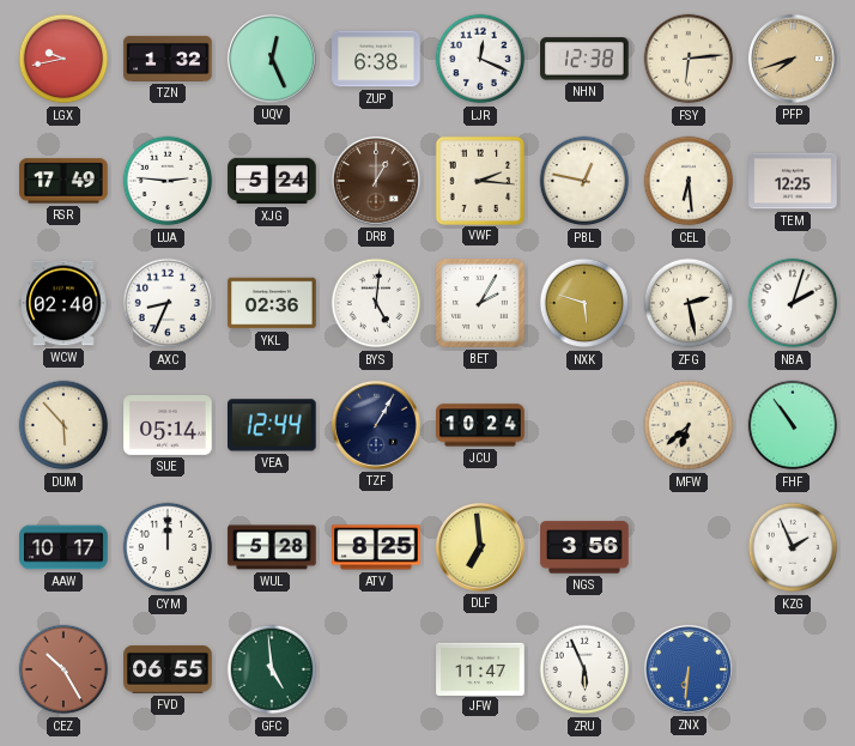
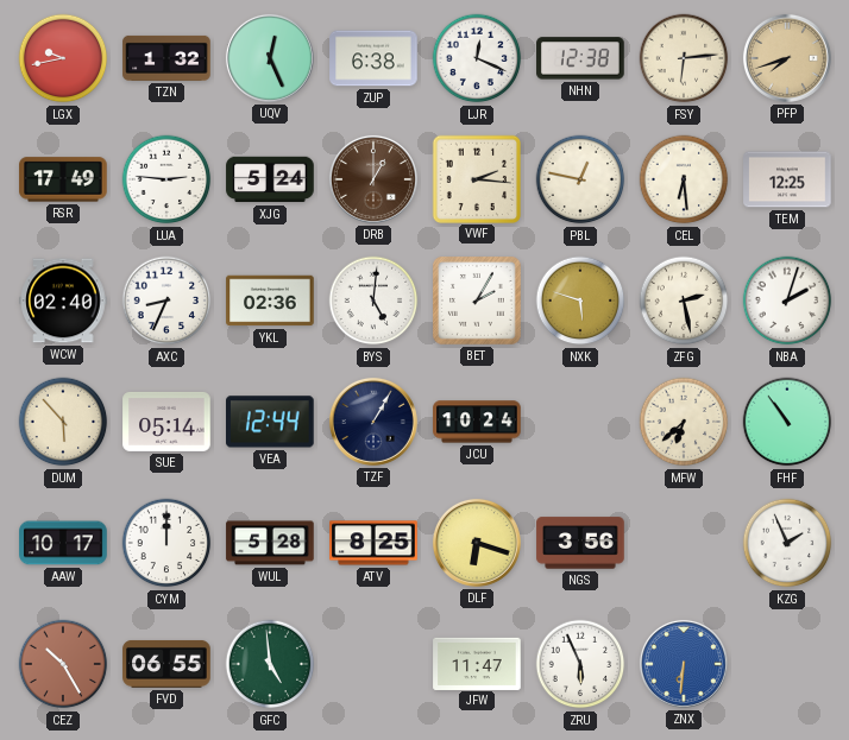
DLF: 6:59 -> 6:18
